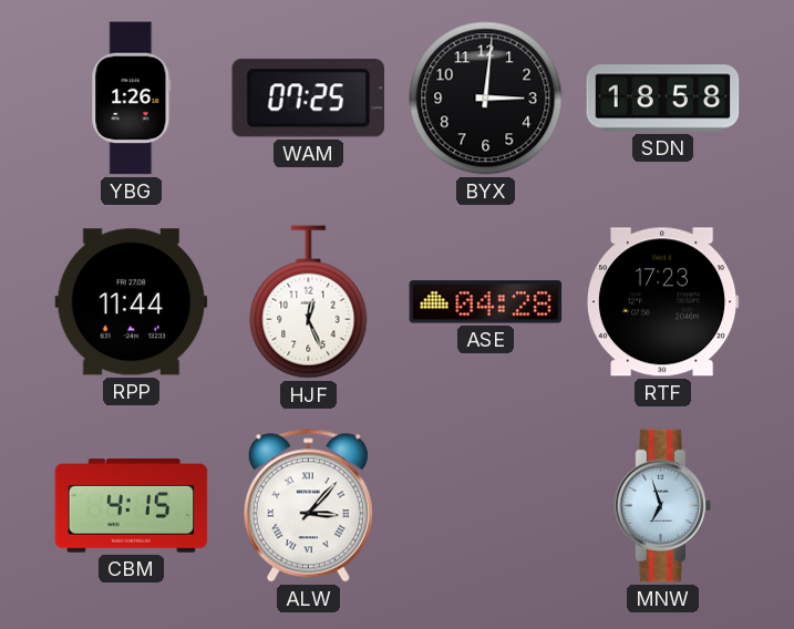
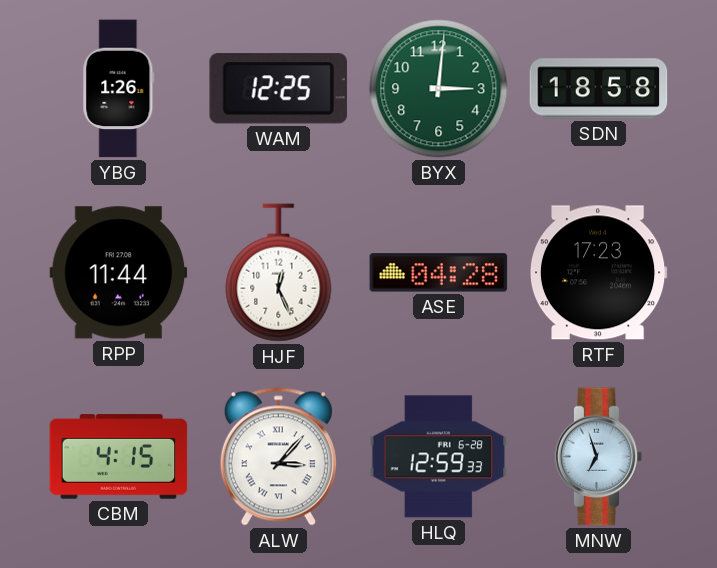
WAM: 07:25 -> 12:25
BYX dial: black -> green
HLQ: none -> 12:59
